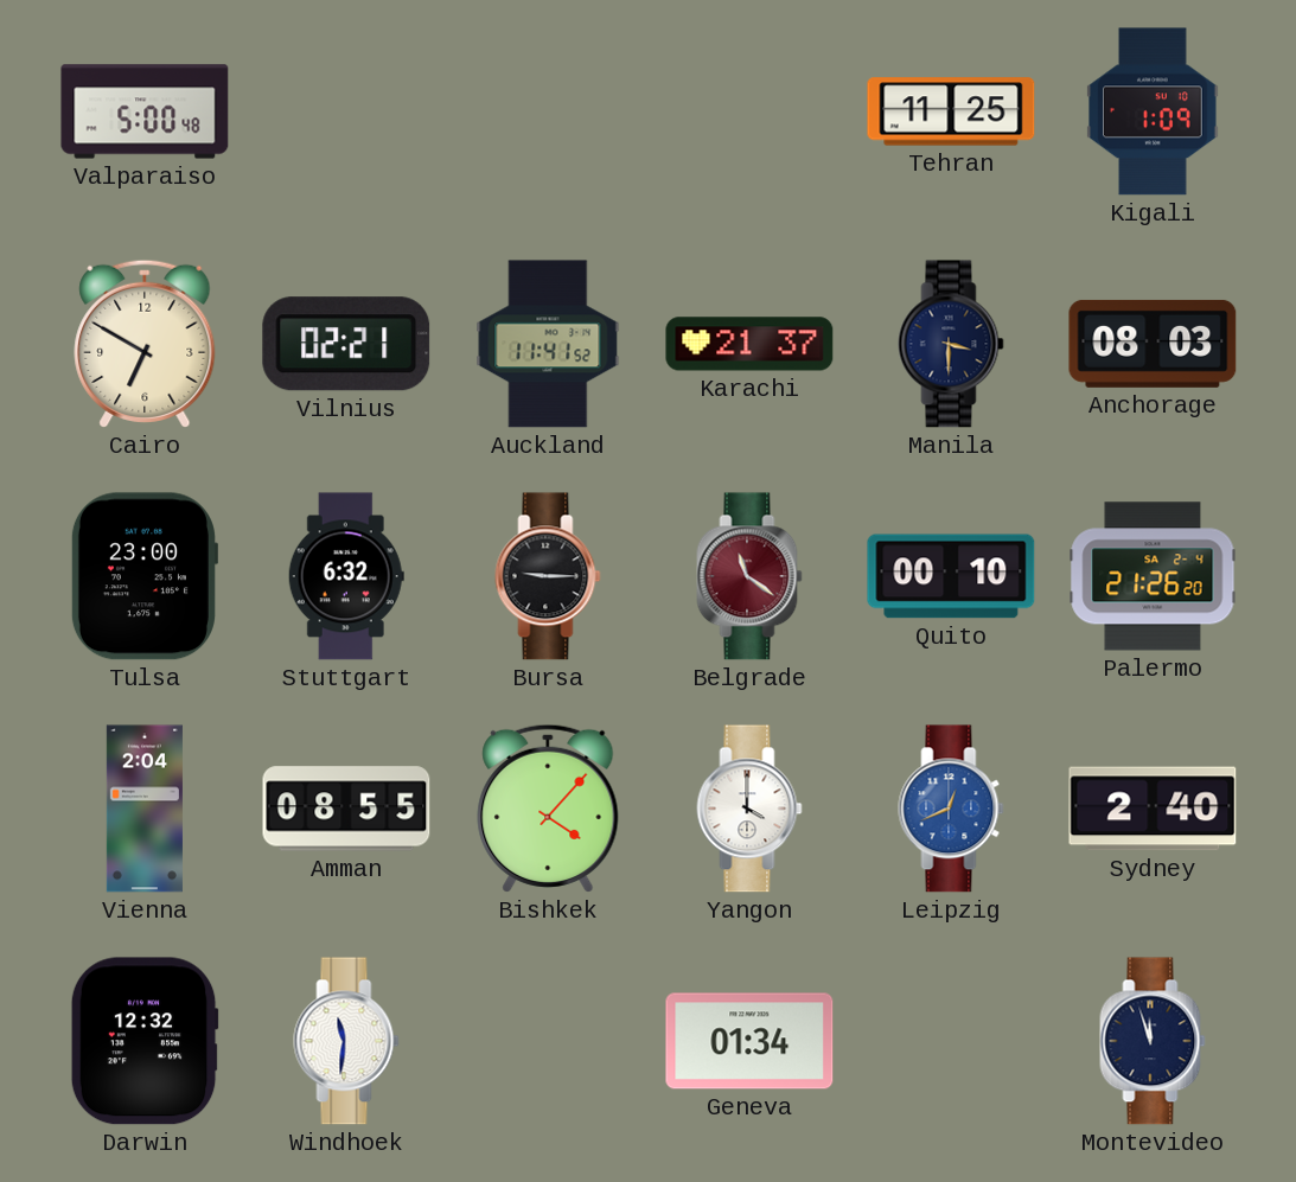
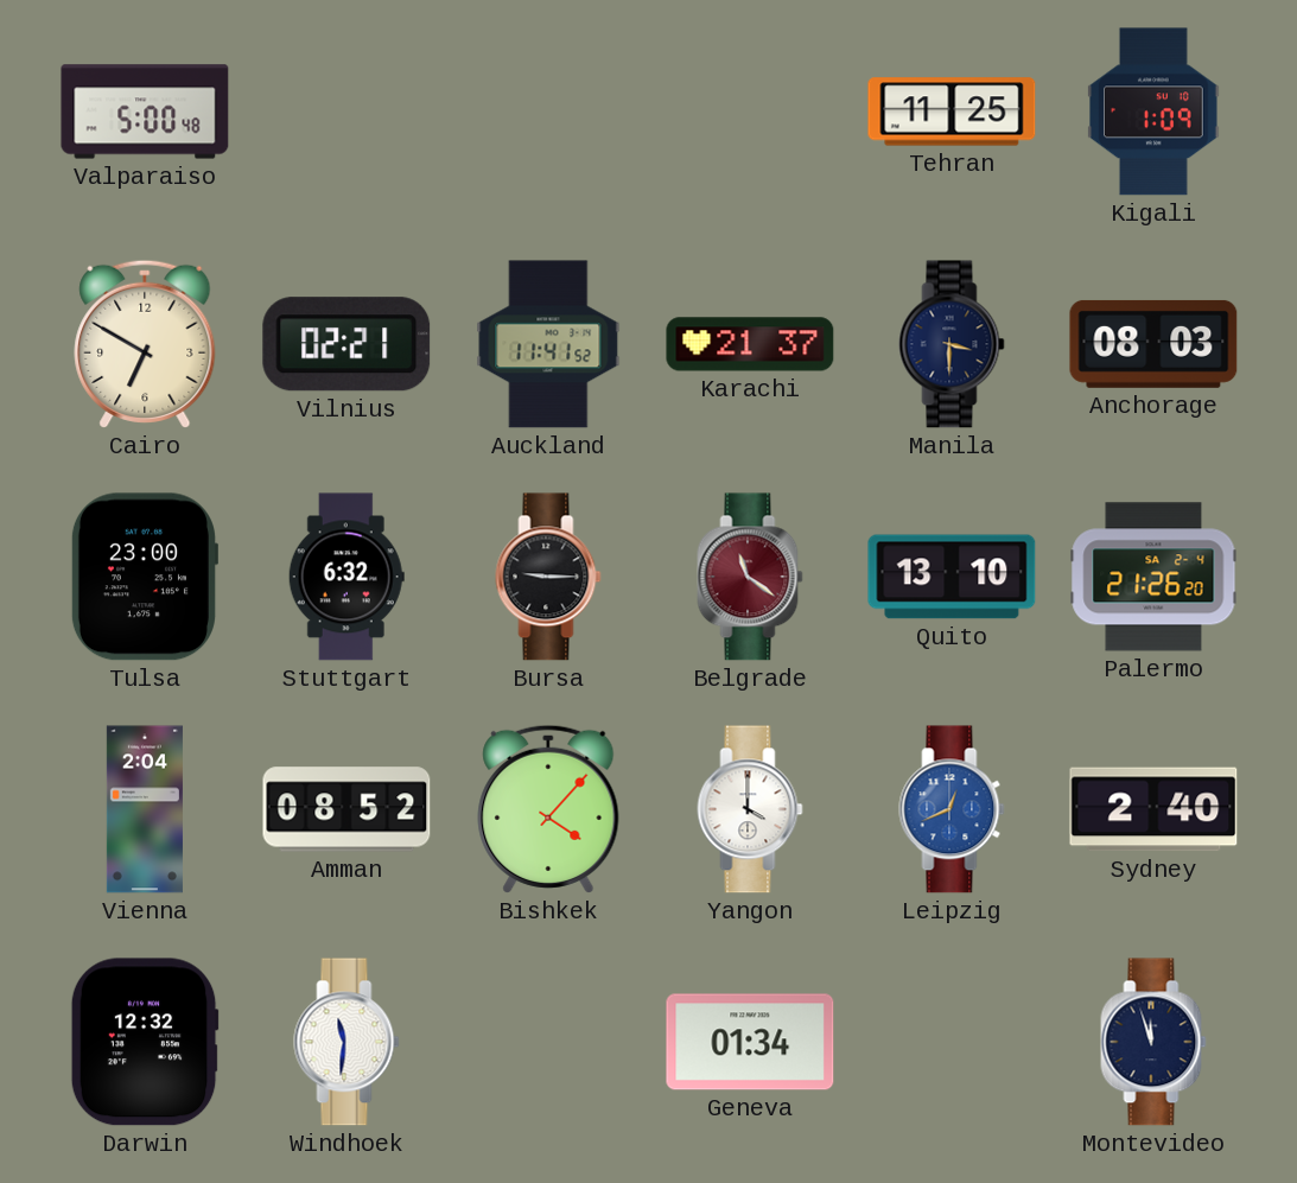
Quito: 00:10 -> 13:10
Amman: 08:55 -> 08:52
